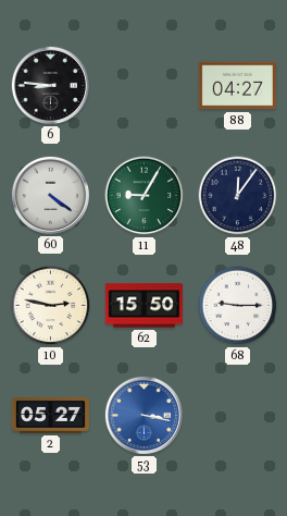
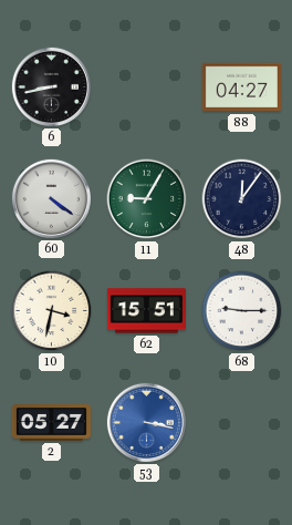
6: 8:46 -> 8:43
10: 2:47 -> 3:32
62: 15:50 -> 15:51
